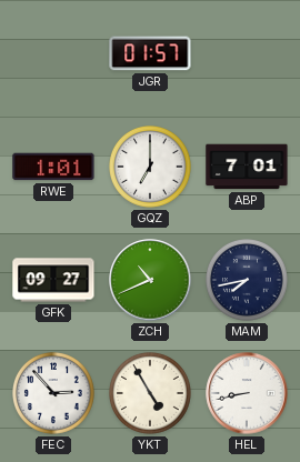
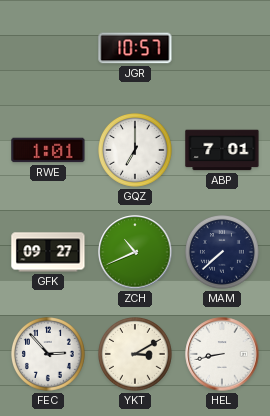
JGR: 01:57 -> 10:57
MAM: 7:43 -> 7:38
YKT: 4:55 -> 3:10
